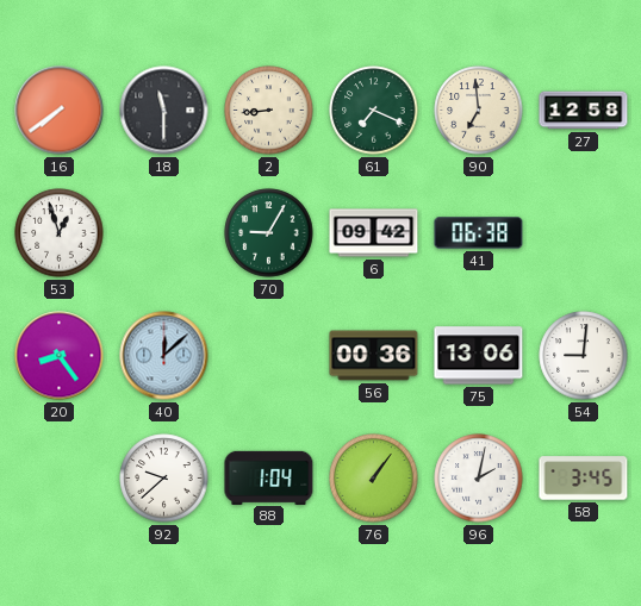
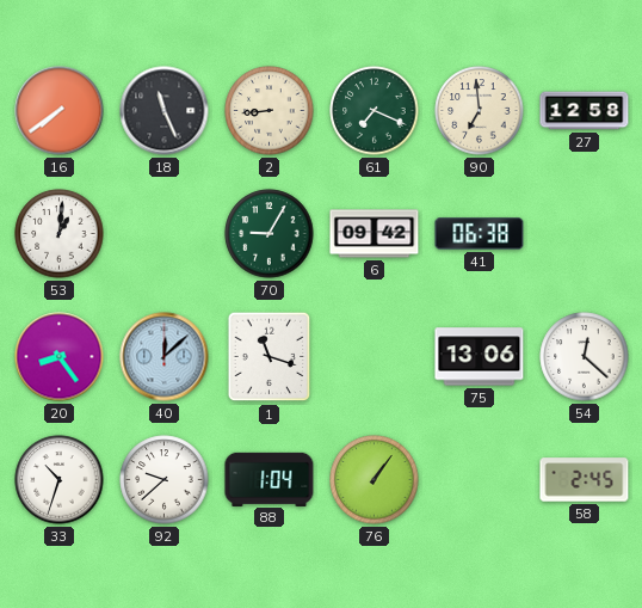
18: 11:30 -> 11:26
53: 12:57 -> 1:01
1: none -> 11:18
56: 00:36 -> none
54: 9:01 -> 12:22
33: none -> 10:33
96: 2:02 -> none
58: 3:45 -> 2:45
